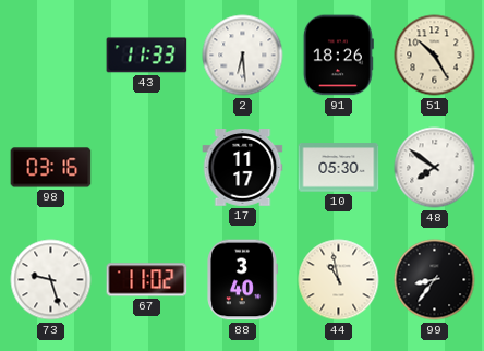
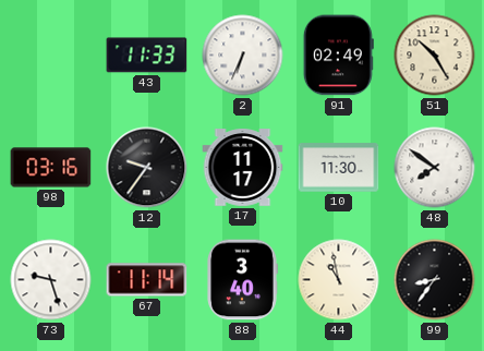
2: 6:29 -> 6:34
91: 18:26 -> 02:49
12: none -> 9:36
10: 05:30 -> 11:30
67: 11:02 -> 11:14
